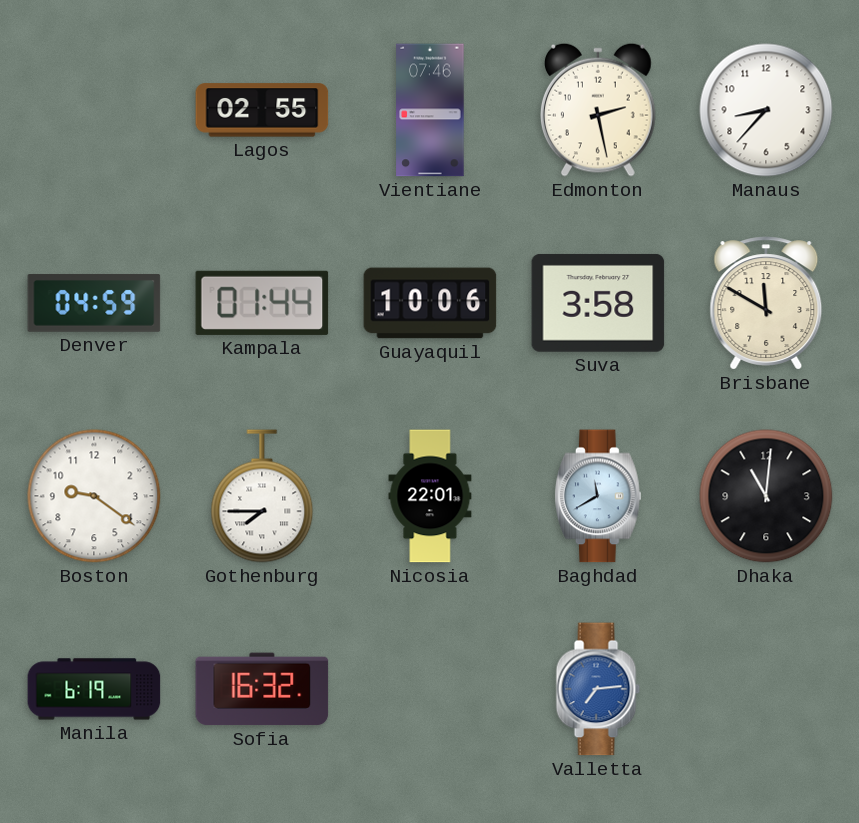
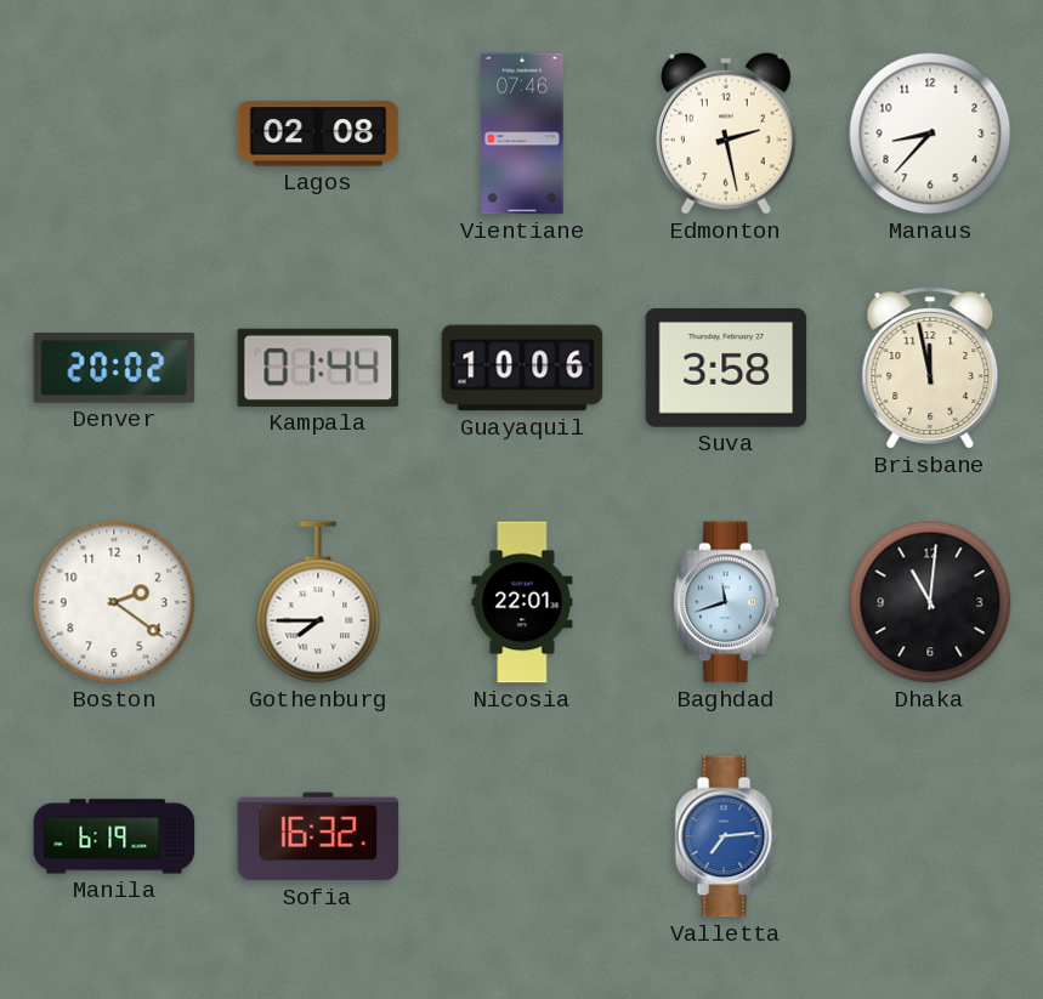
Lagos: 02:55 -> 02:08
Denver: 04:59 -> 20:02
Brisbane: 11:50 -> 11:58
Boston: 9:21 -> 2:21
Baghdad: 11:40 -> 11:42
